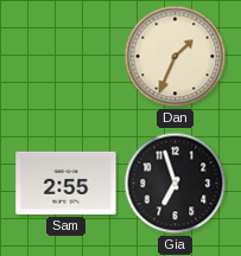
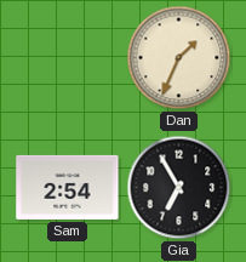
Sam: 2:55 -> 2:54
Gia: 6:57 -> 6:55
